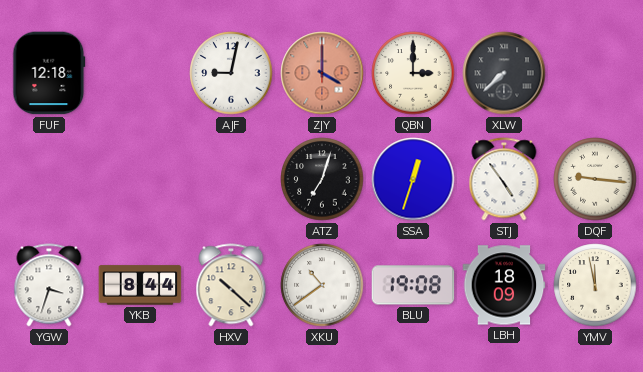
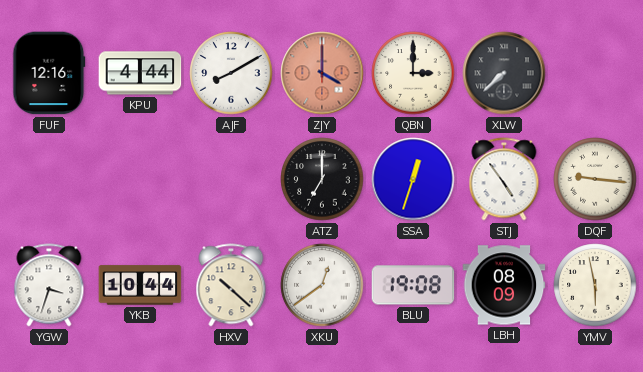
FUF: 12:18 -> 12:16
KPU: none -> 4:44
AJF: 9:02 -> 8:10
ATZ: 7:03 -> 7:00
YKB: 8:44 -> 10:44
XKU: 10:39 -> 12:39
LBH: 18:09 -> 08:09
YMV: 11:58 -> 5:58
